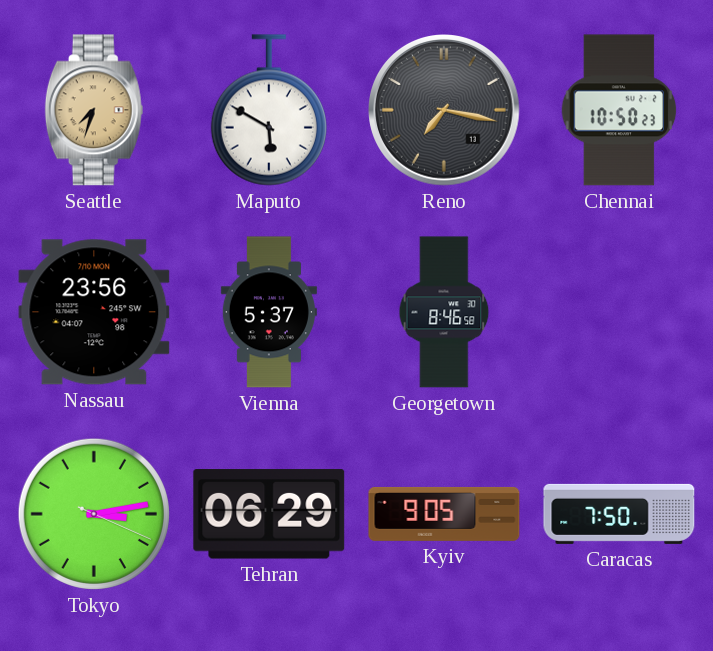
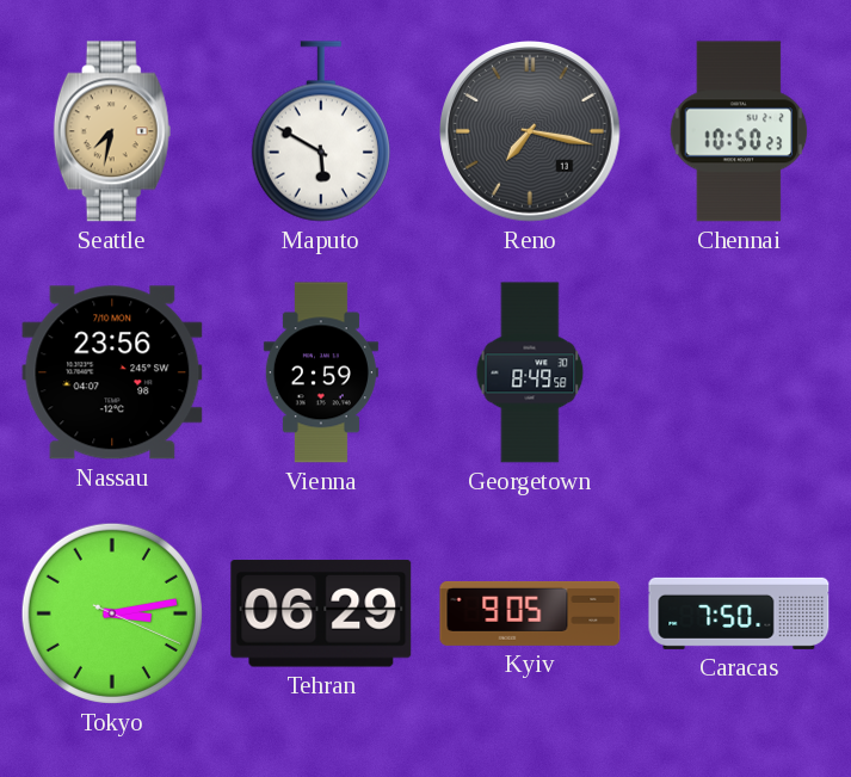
Seattle: 7:33 -> 7:32
Vienna: 5:37 -> 2:59
Georgetown: 8:46 -> 8:49
